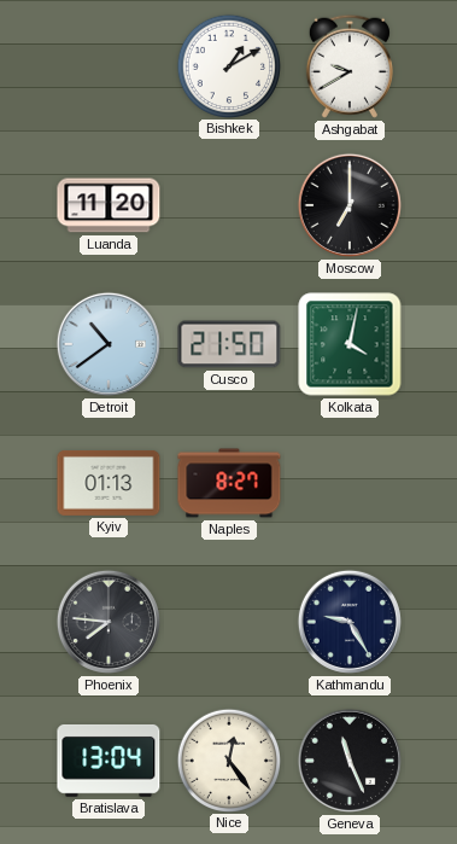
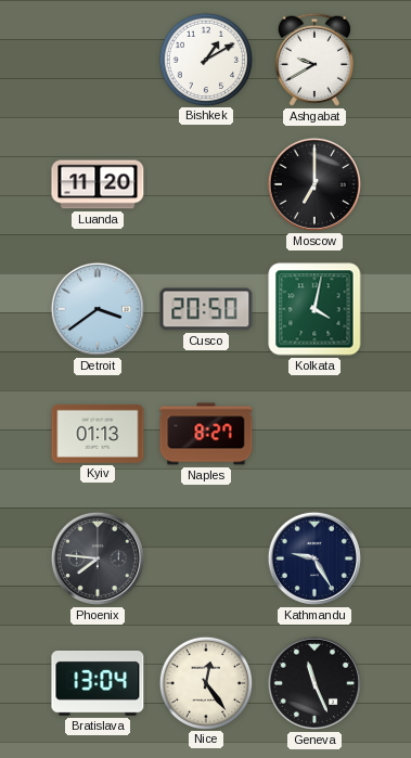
Detroit: 10:39 -> 3:39
Cusco: 21:50 -> 20:50
